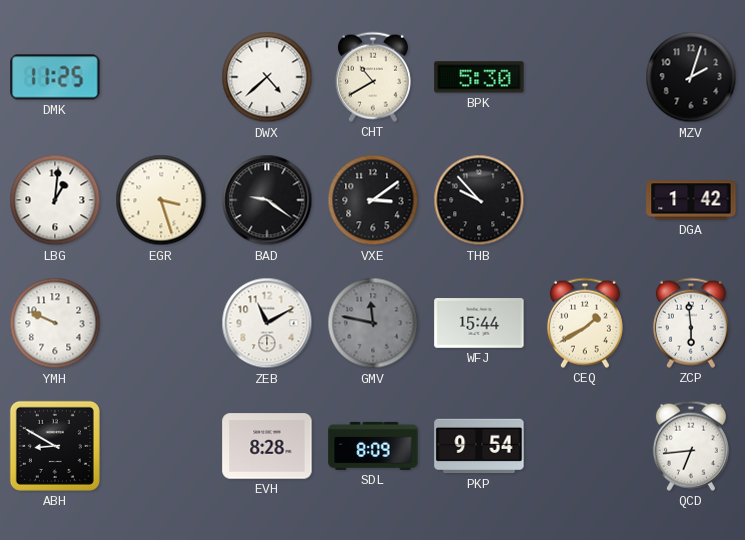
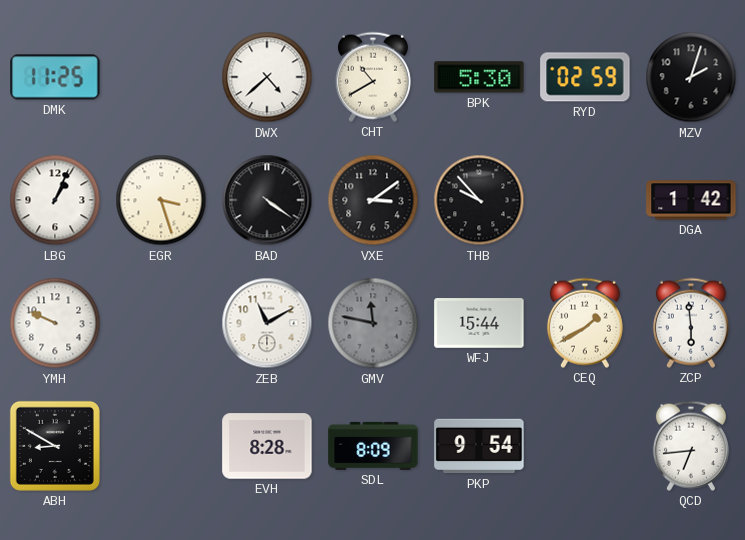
RYD: none -> 02:59
LBG: 1:01 -> 1:04
BAD: 9:21 -> 4:21
